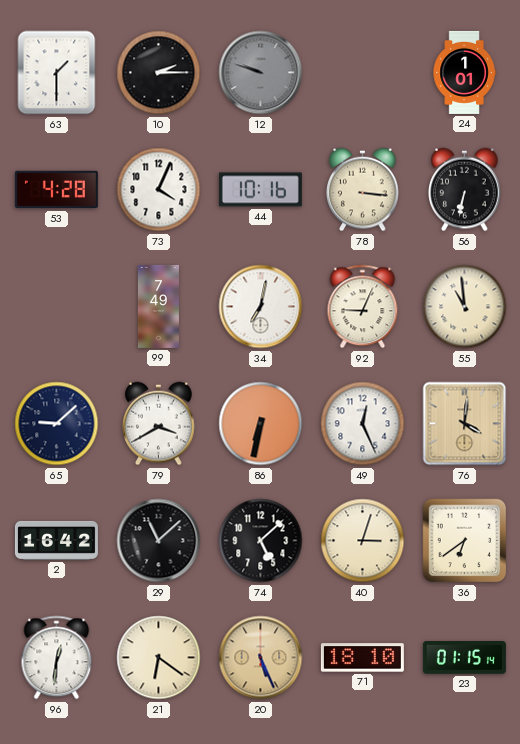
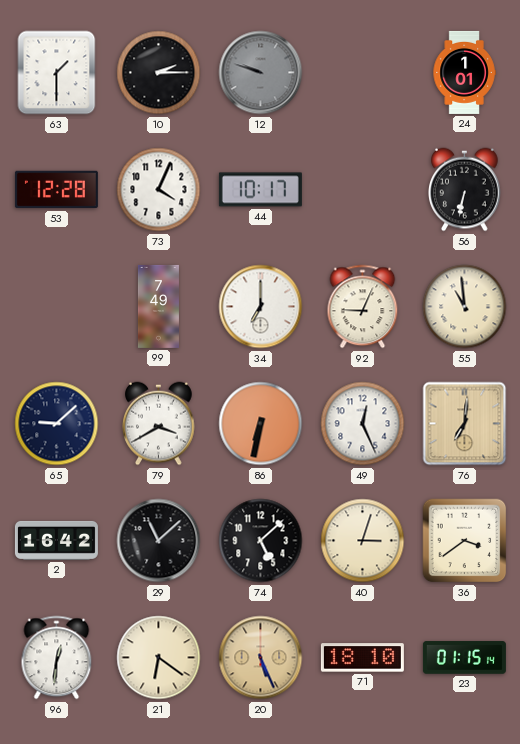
53: 4:28 -> 12:28
44: 10:16 -> 10:17
78: 3:16 -> none
34: 7:02 -> 7:00
76: 4:01 -> 7:01
36: 6:39 -> 3:39
